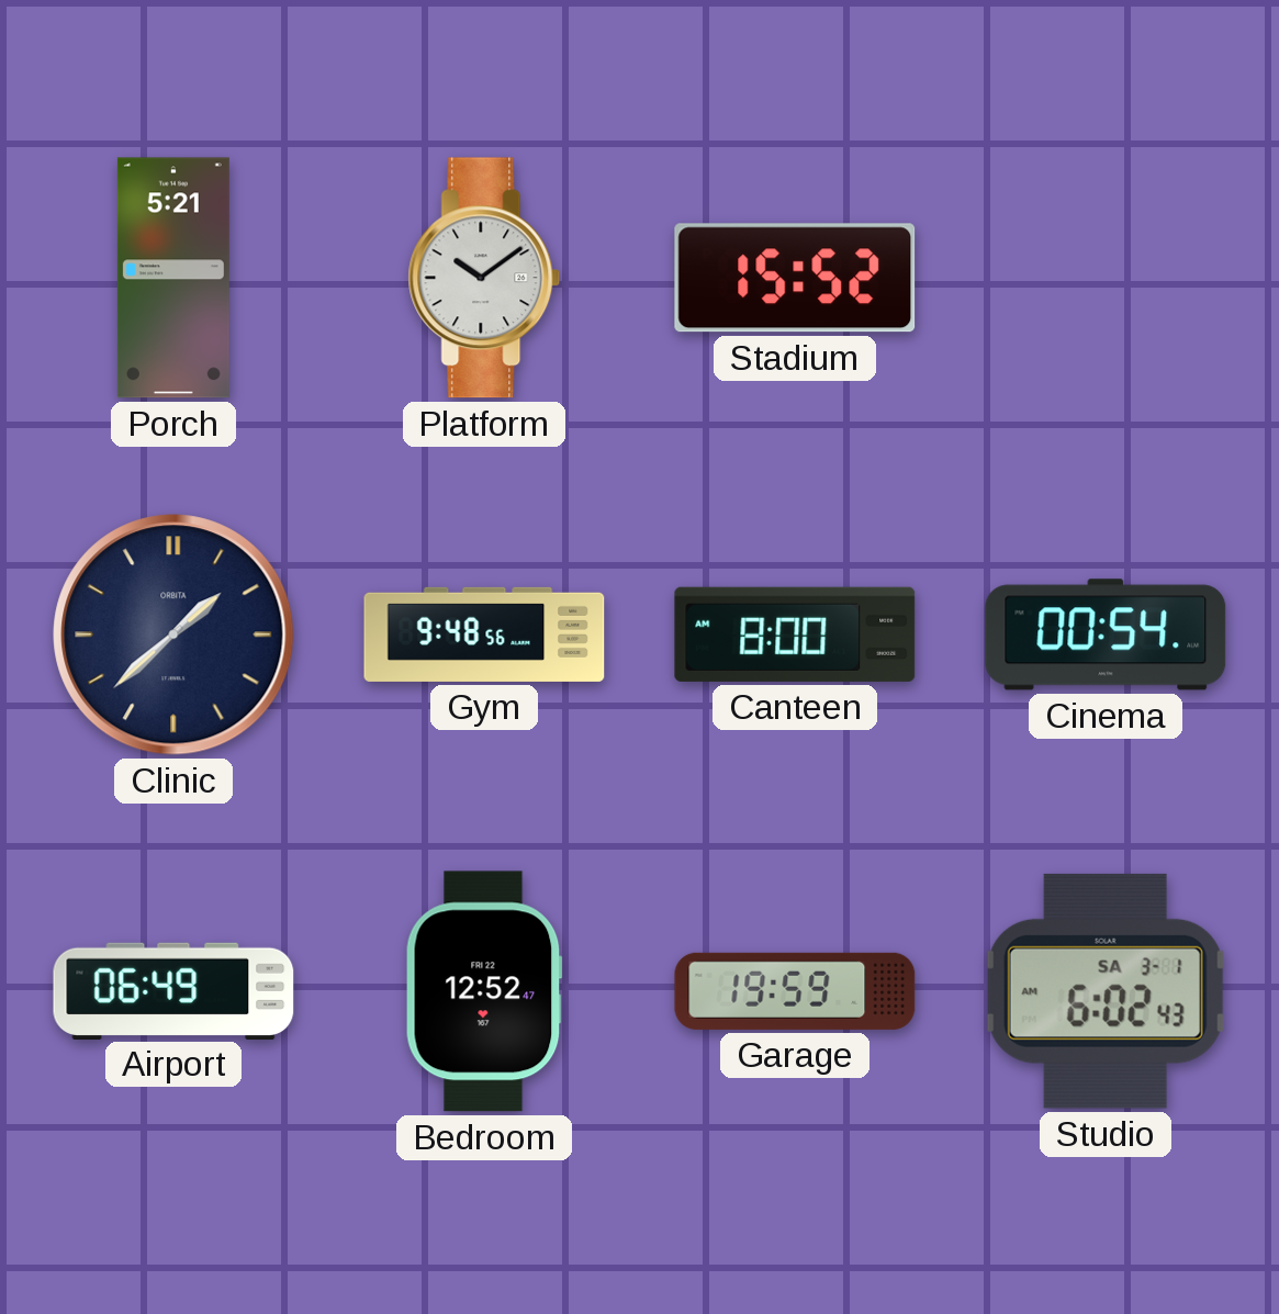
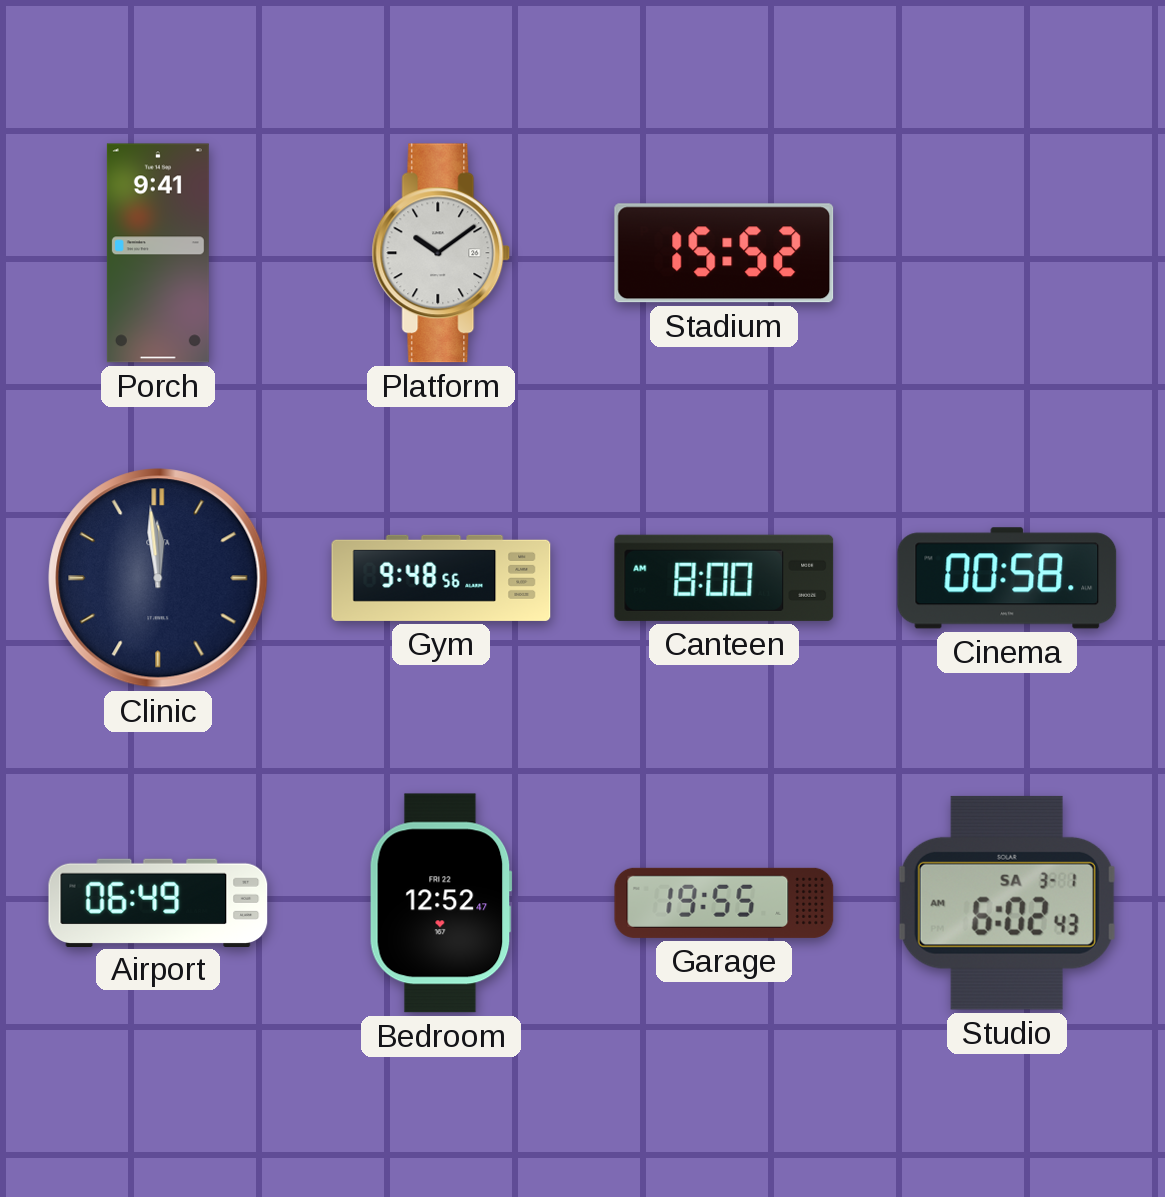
Porch: 5:21 -> 9:41
Clinic: 1:38 -> 11:59
Cinema: 00:54 -> 00:58
Garage: 19:59 -> 19:55
